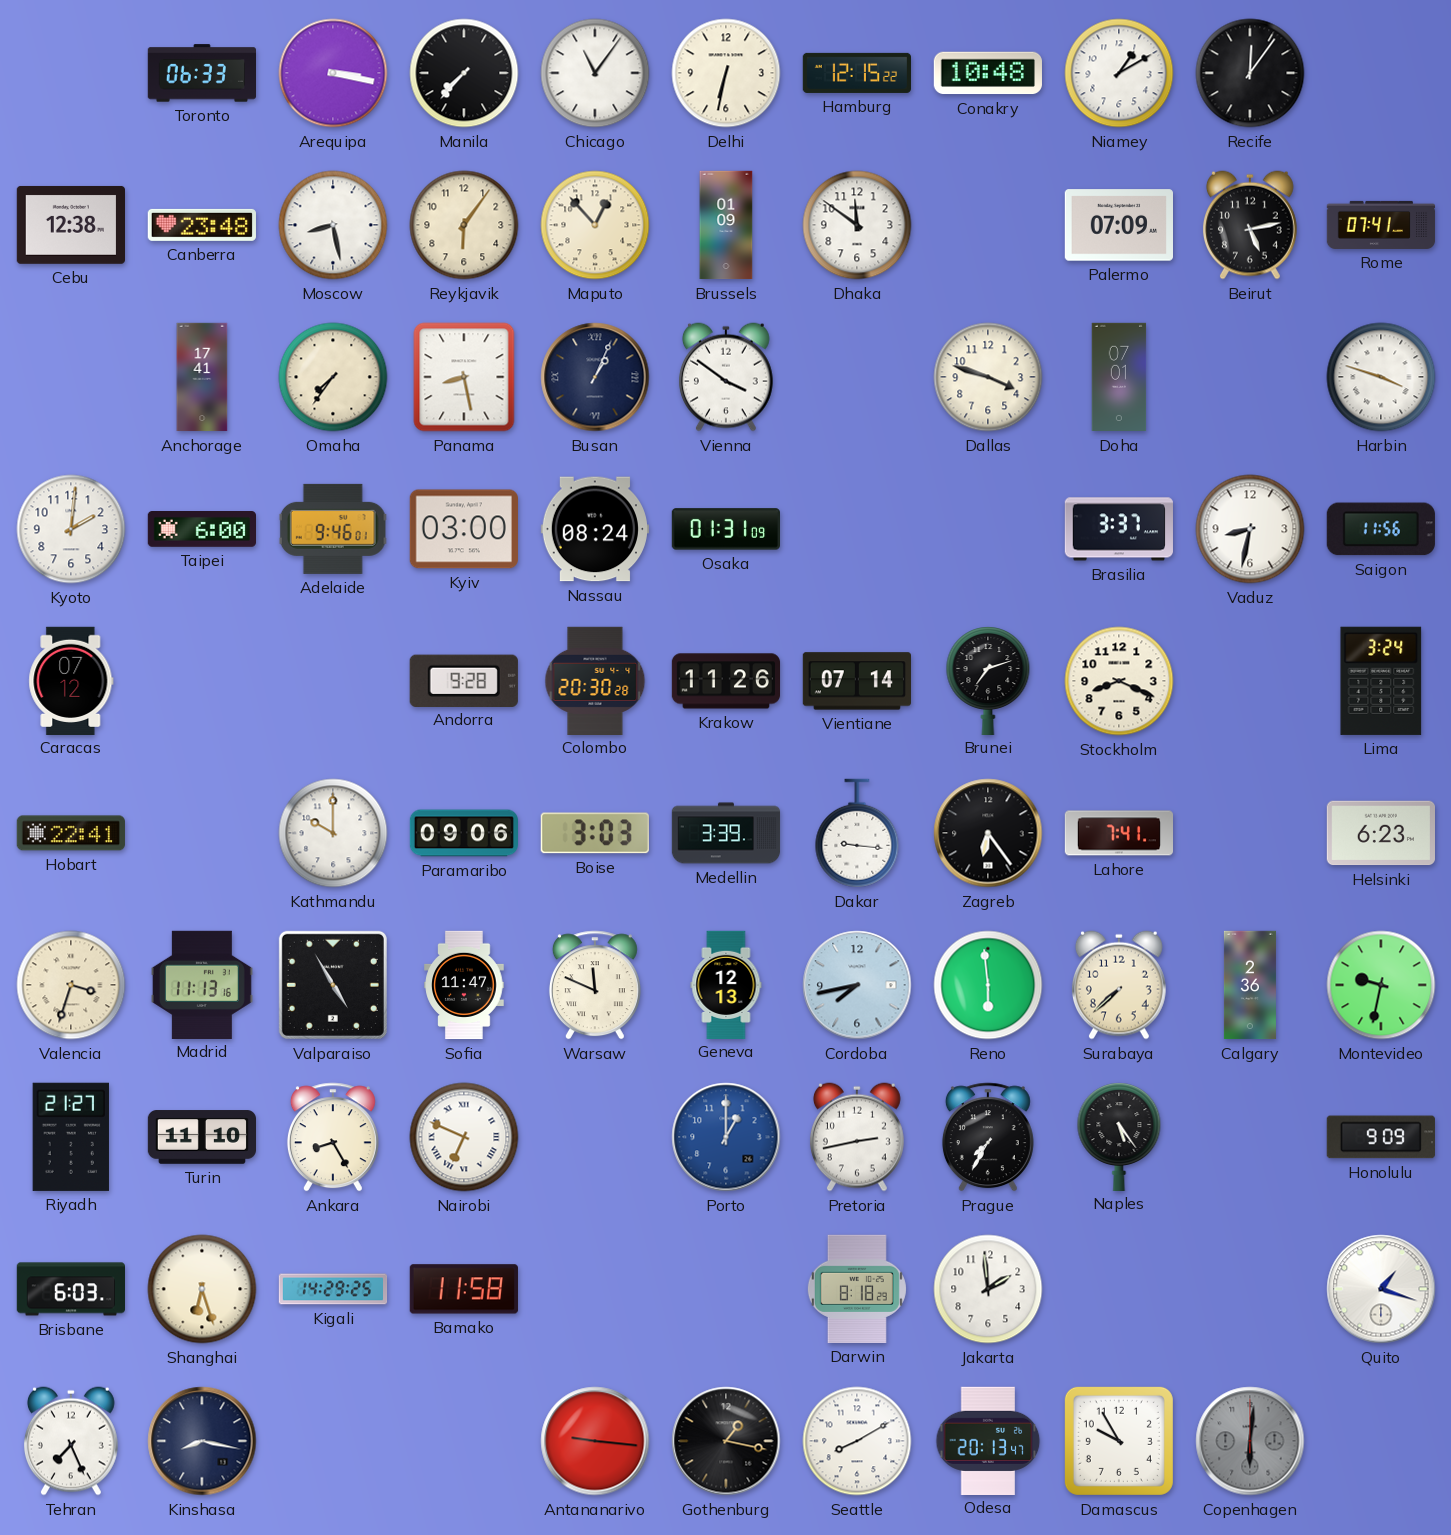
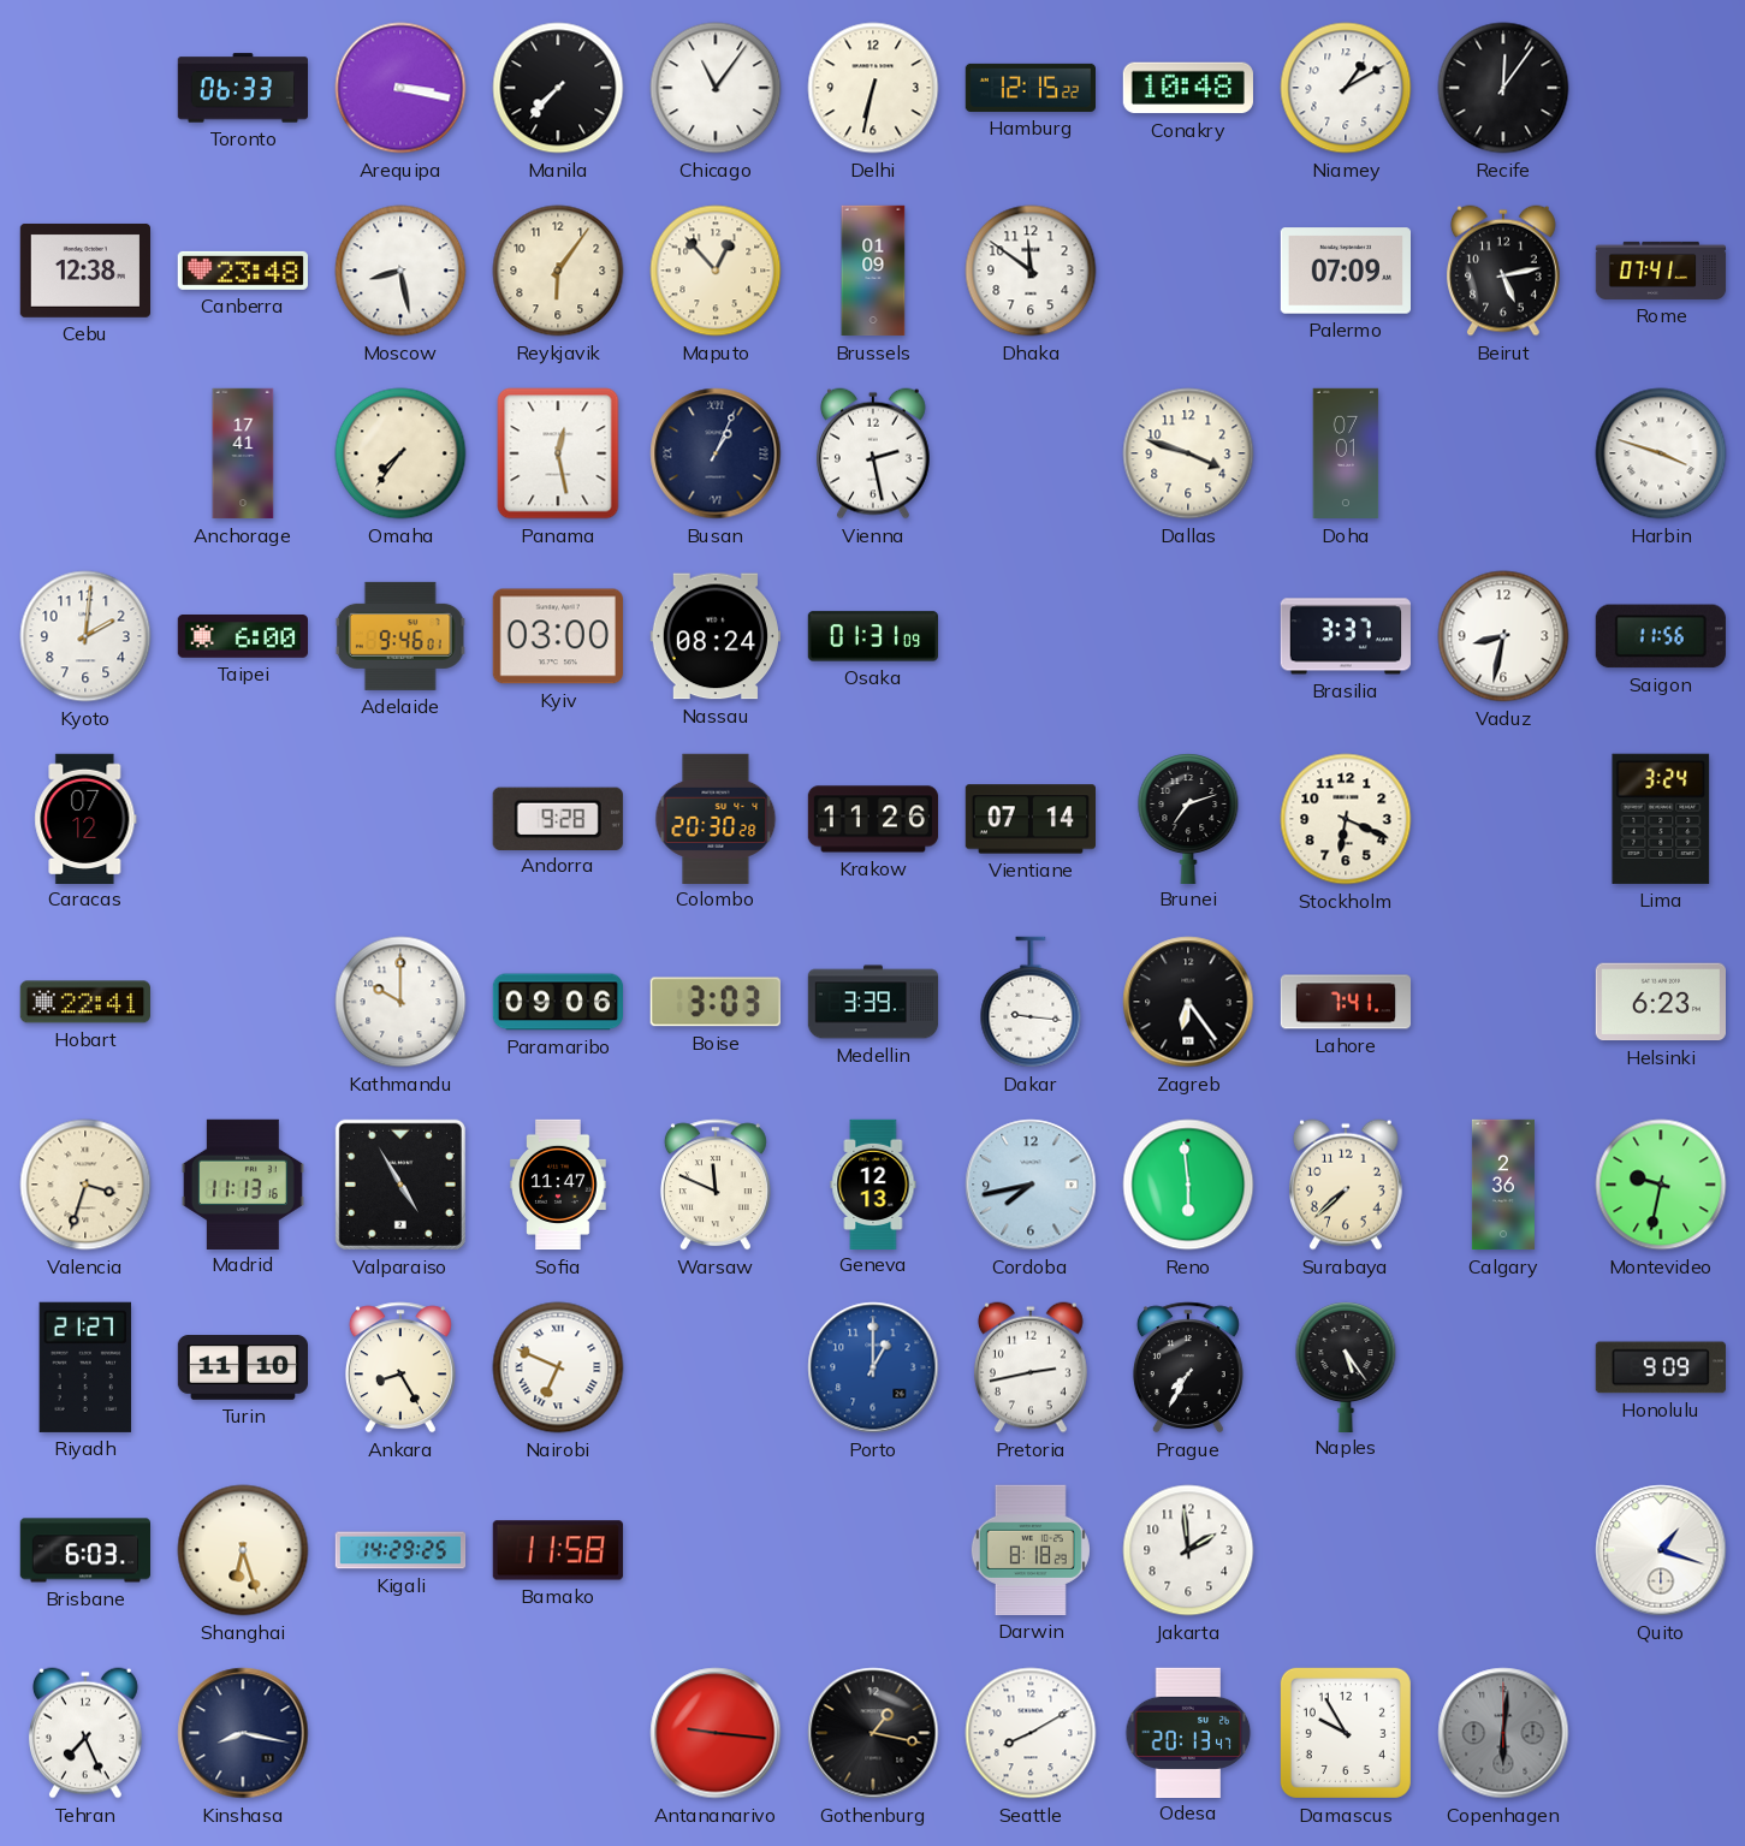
Panama: 8:28 -> 12:28
Vienna: 3:51 -> 2:28
Stockholm: 8:19 -> 6:19
